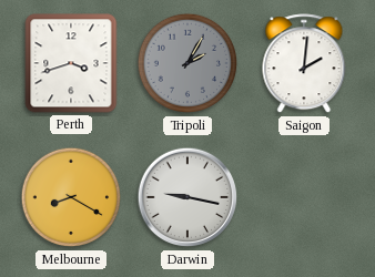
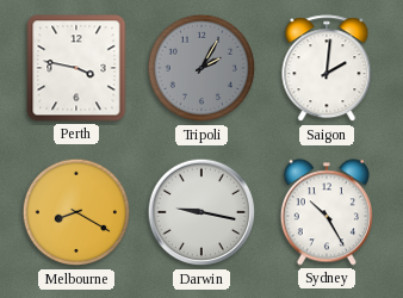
Perth: 3:42 -> 3:47
Sydney: none -> 10:25
